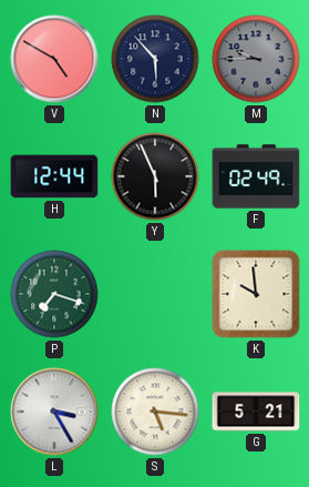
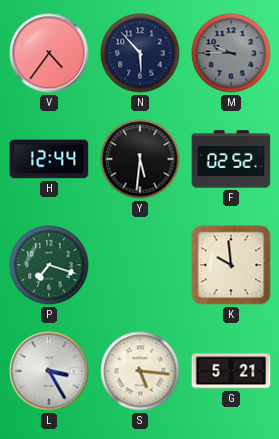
V: 4:50 -> 4:36
Y: 5:56 -> 5:31
F: 02:49 -> 02:52
